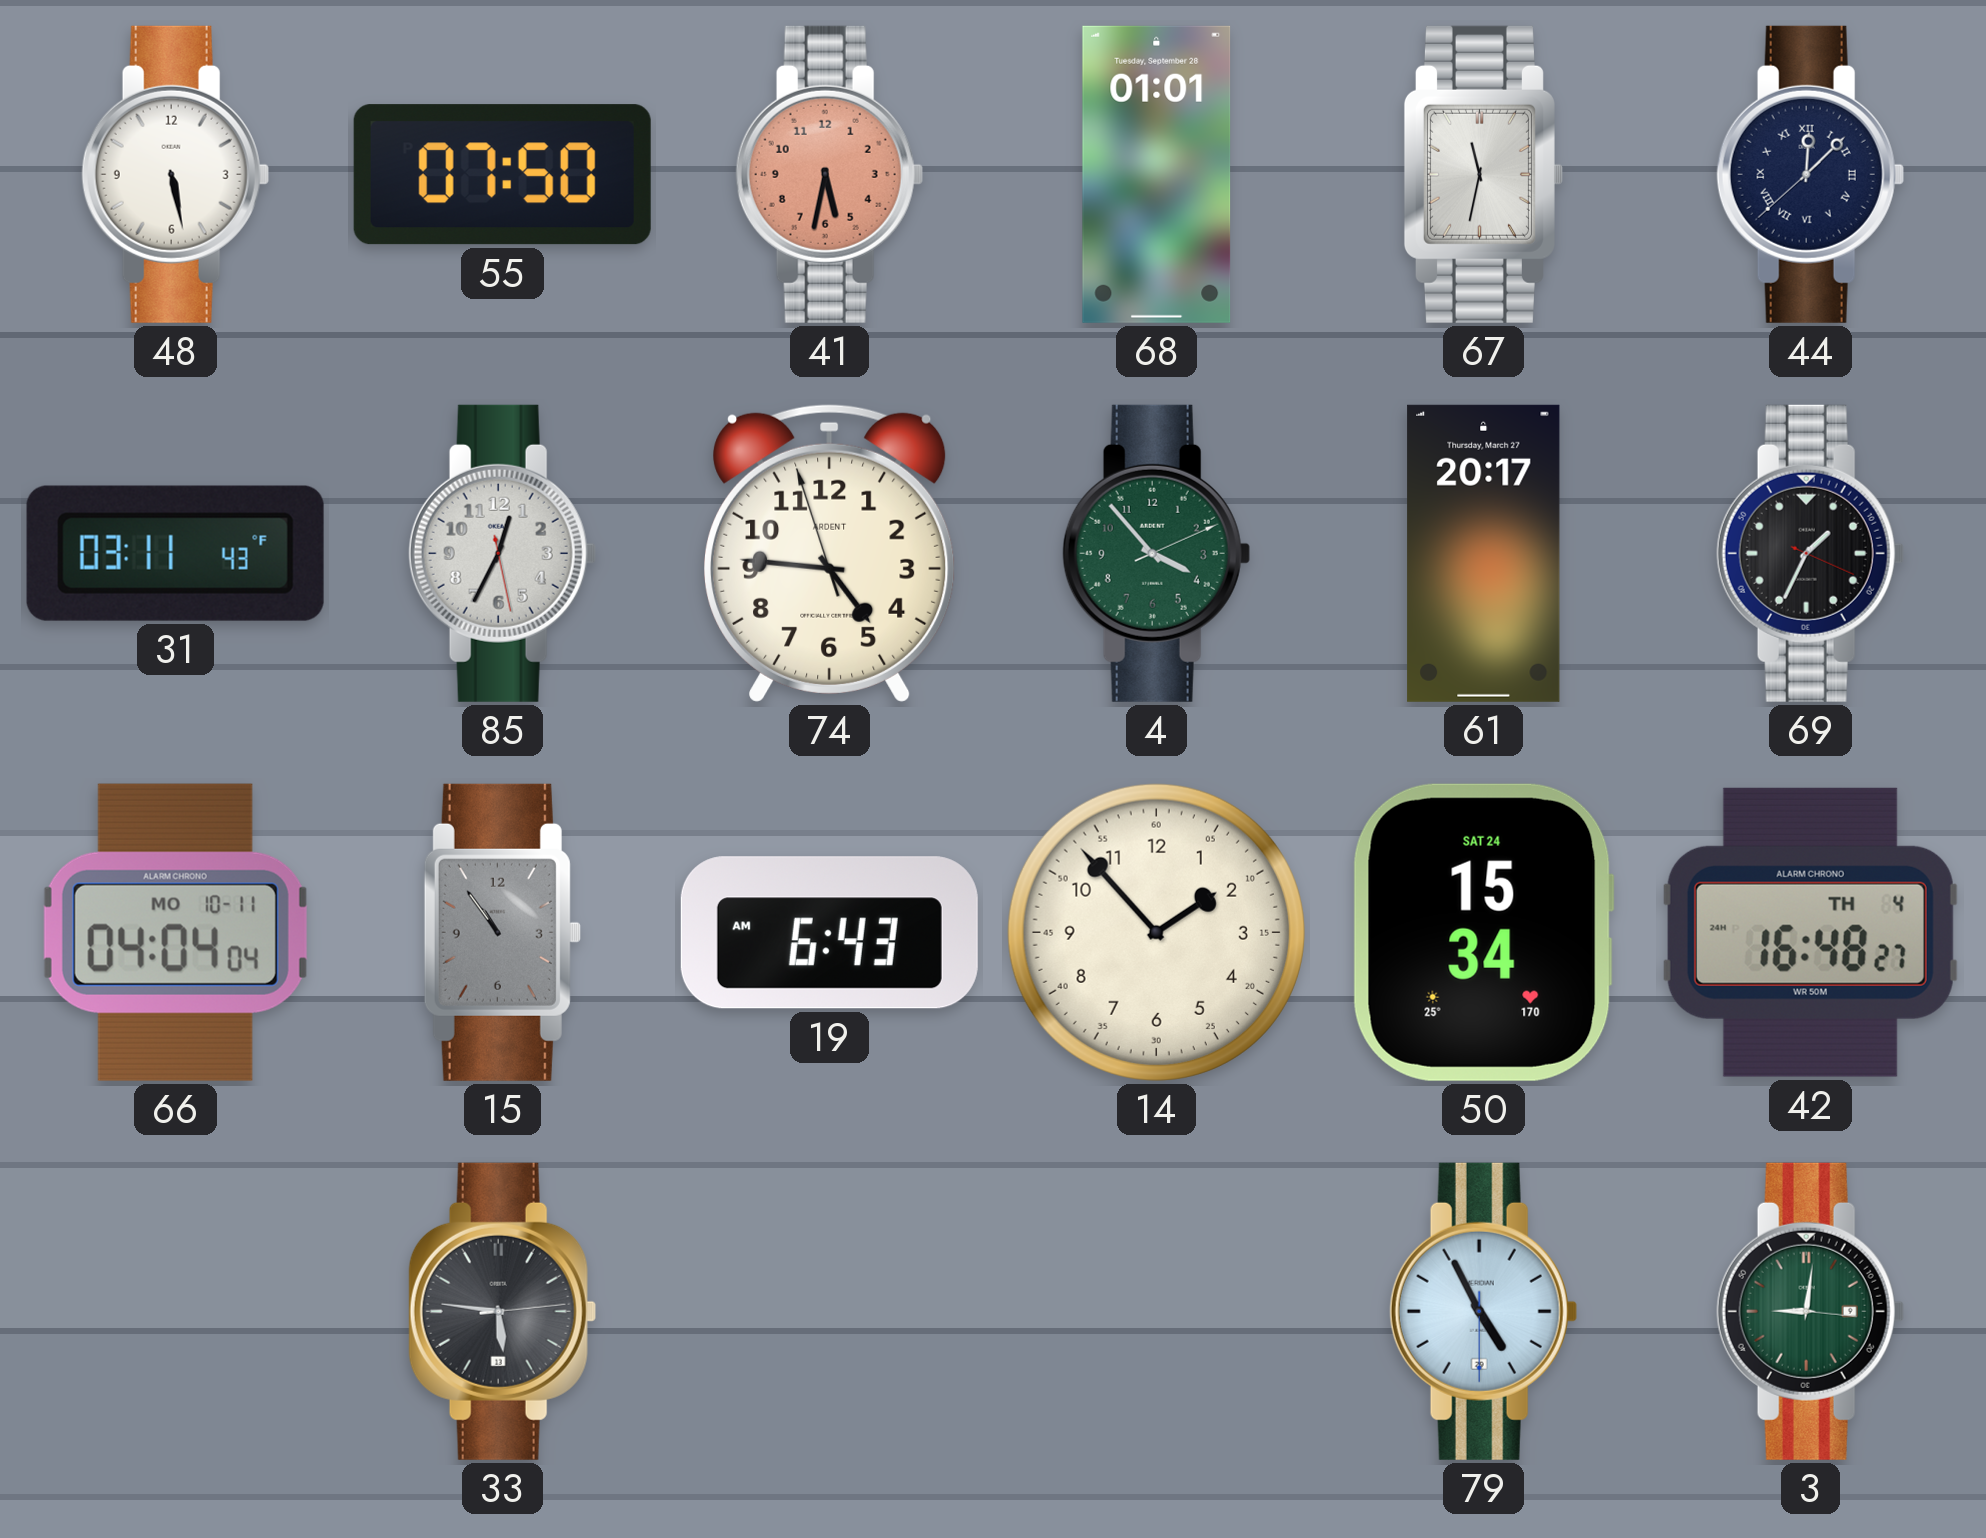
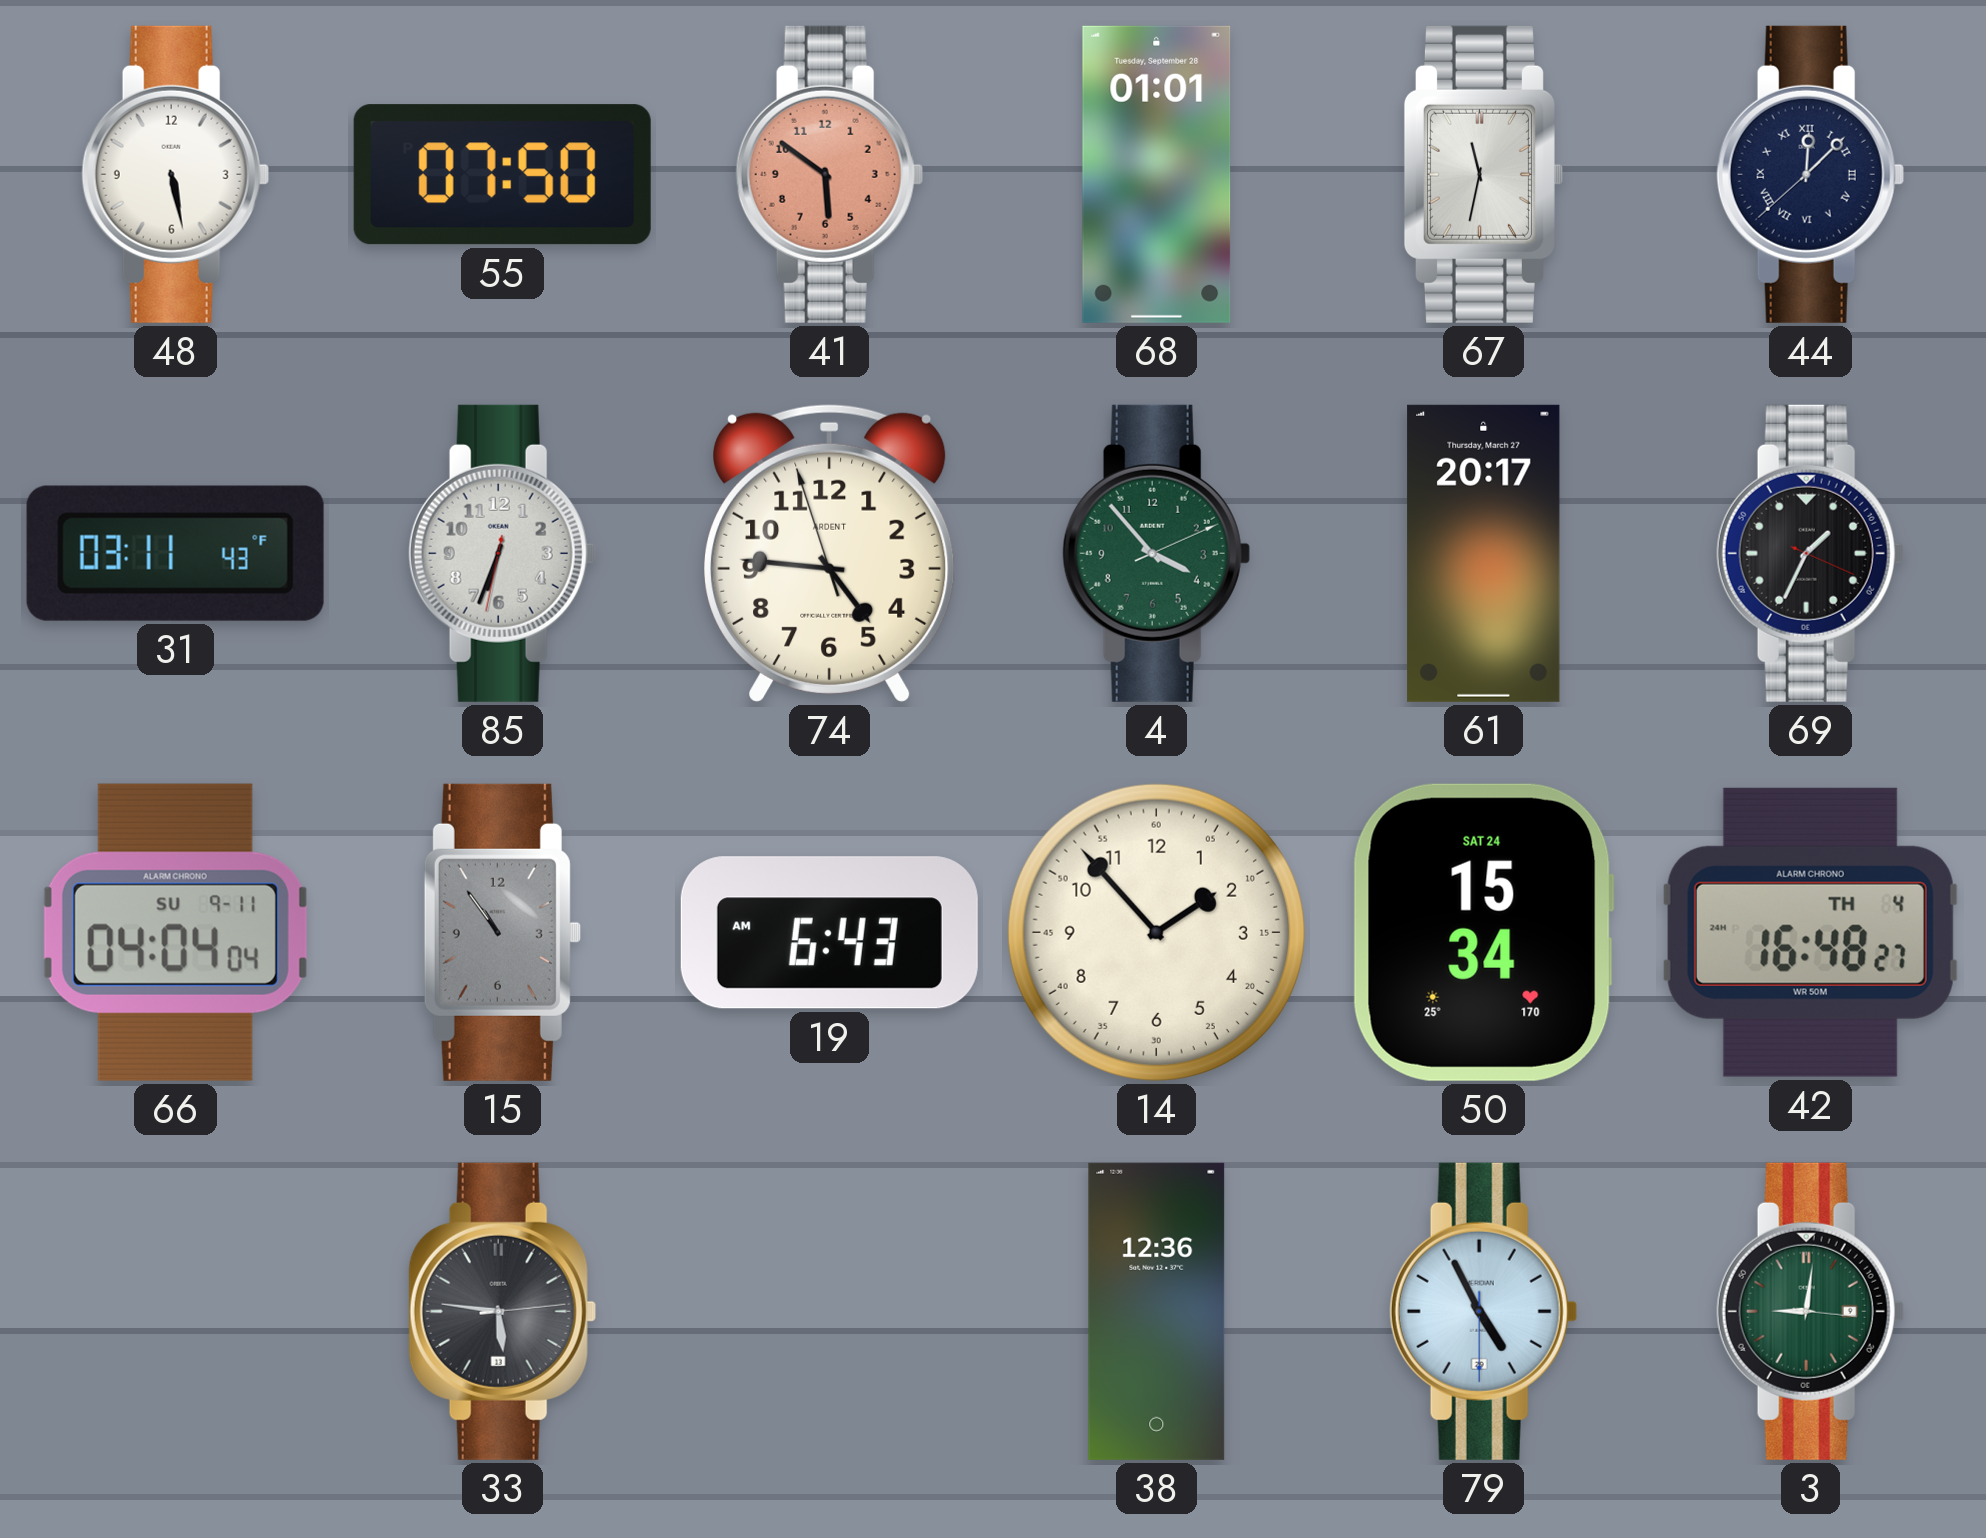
41: 5:32 -> 5:51
85: 12:34 -> 6:33
66 date: MO 10-11 -> SU 9-11
38: none -> 12:36
